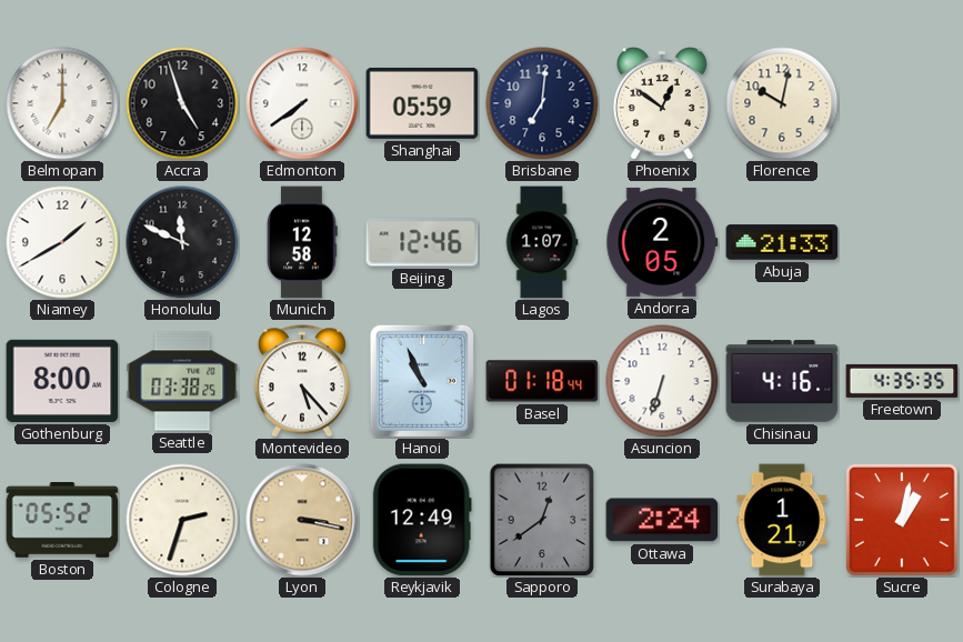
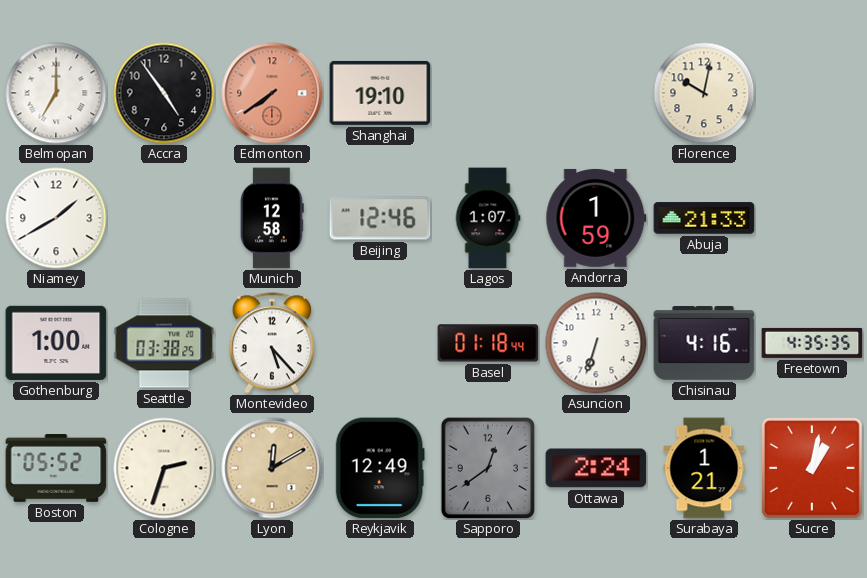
Accra: 4:57 -> 4:54
Edmonton dial: white -> salmon
Shanghai: 05:59 -> 19:10
Brisbane: 7:01 -> none
Phoenix: 12:51 -> none
Honolulu: 11:49 -> none
Andorra: 2:05 -> 1:59
Gothenburg: 8:00 -> 1:00
Hanoi: 10:56 -> none
Lyon: 3:17 -> 12:10
